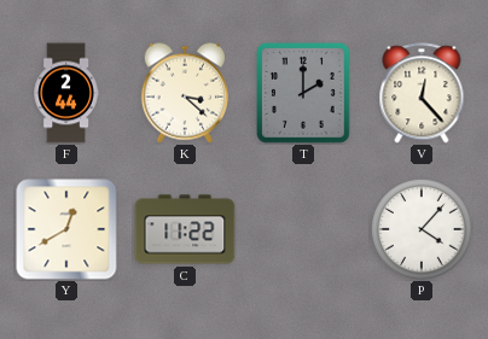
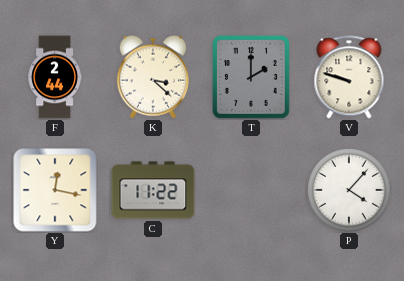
V: 12:23 -> 9:48
Y: 12:40 -> 12:17
